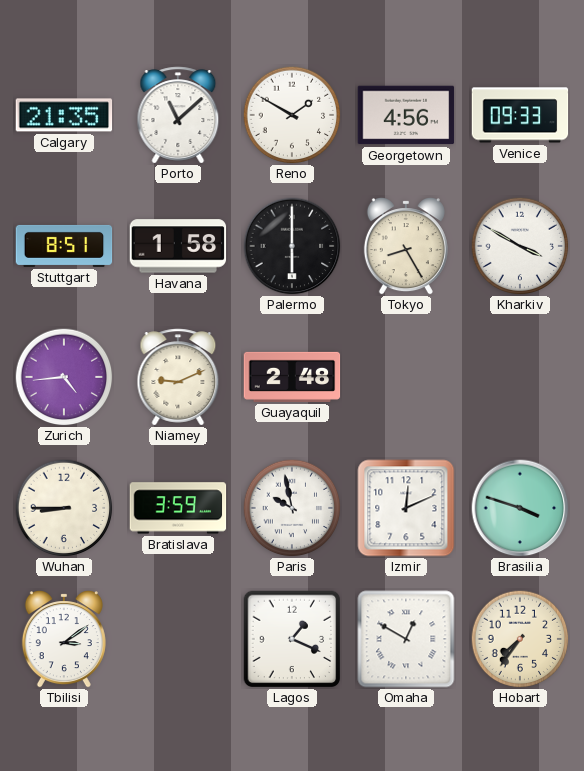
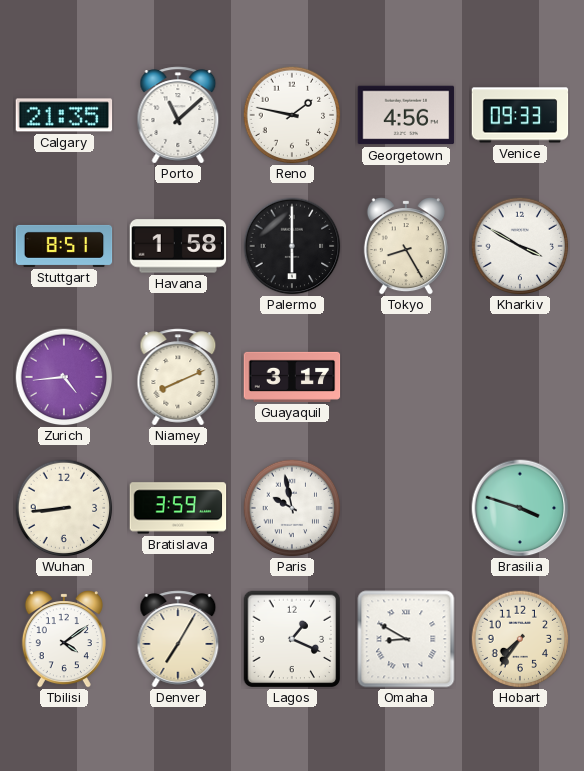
Reno: 1:50 -> 1:47
Niamey: 9:11 -> 8:11
Guayaquil: 2:48 -> 3:17
Wuhan: 8:45 -> 8:44
Izmir: 12:11 -> none
Tbilisi: 3:09 -> 4:09
Denver: none -> 7:05
Omaha: 12:50 -> 8:50
